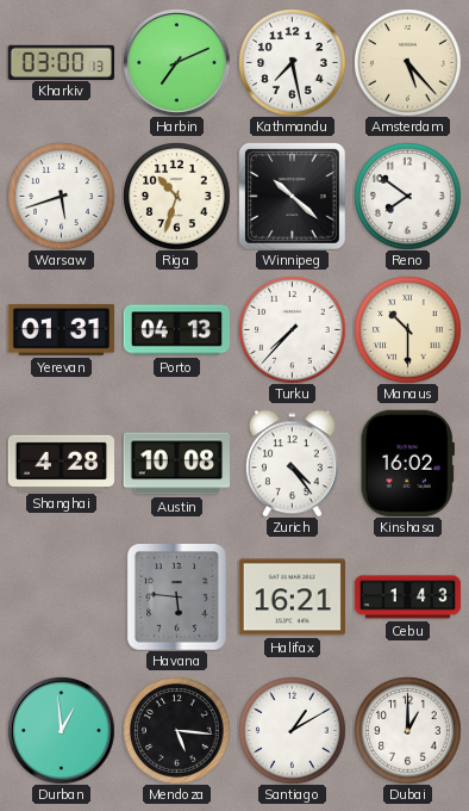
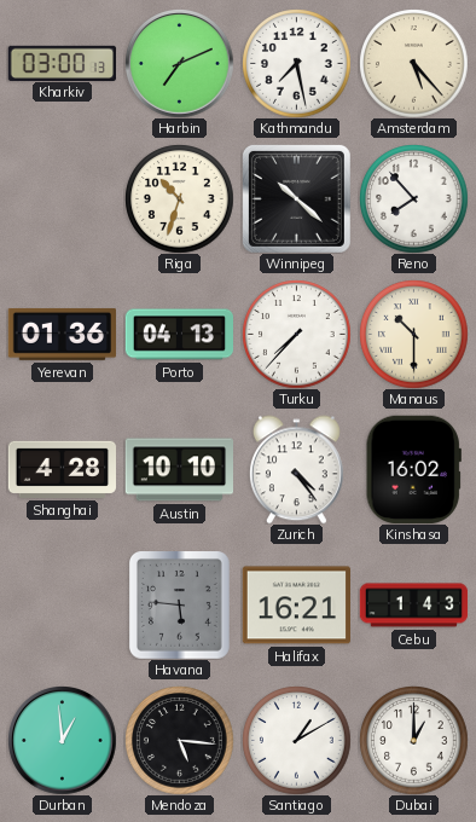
Warsaw: 5:42 -> none
Reno: 7:51 -> 7:53
Yerevan: 01:31 -> 01:36
Austin: 10:08 -> 10:10
